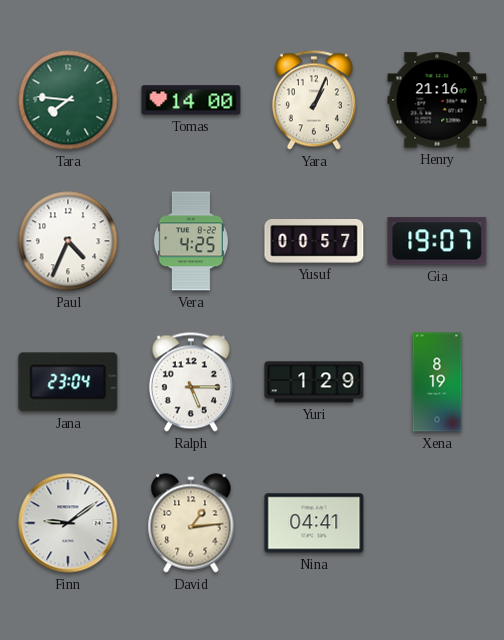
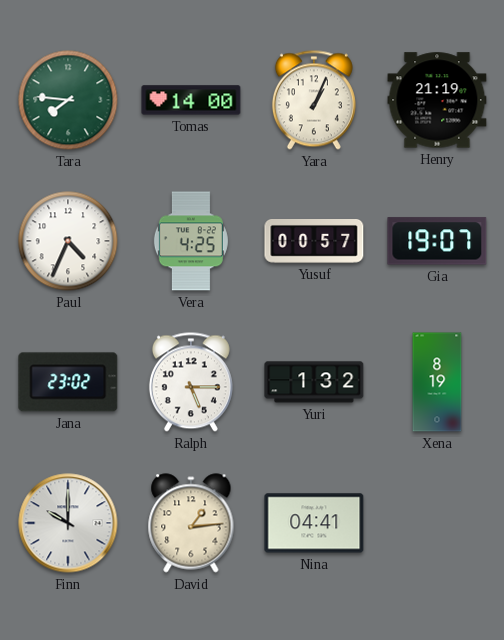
Henry: 21:16 -> 21:19
Jana: 23:04 -> 23:02
Yuri: 1:29 -> 1:32
Finn: 9:09 -> 10:00
